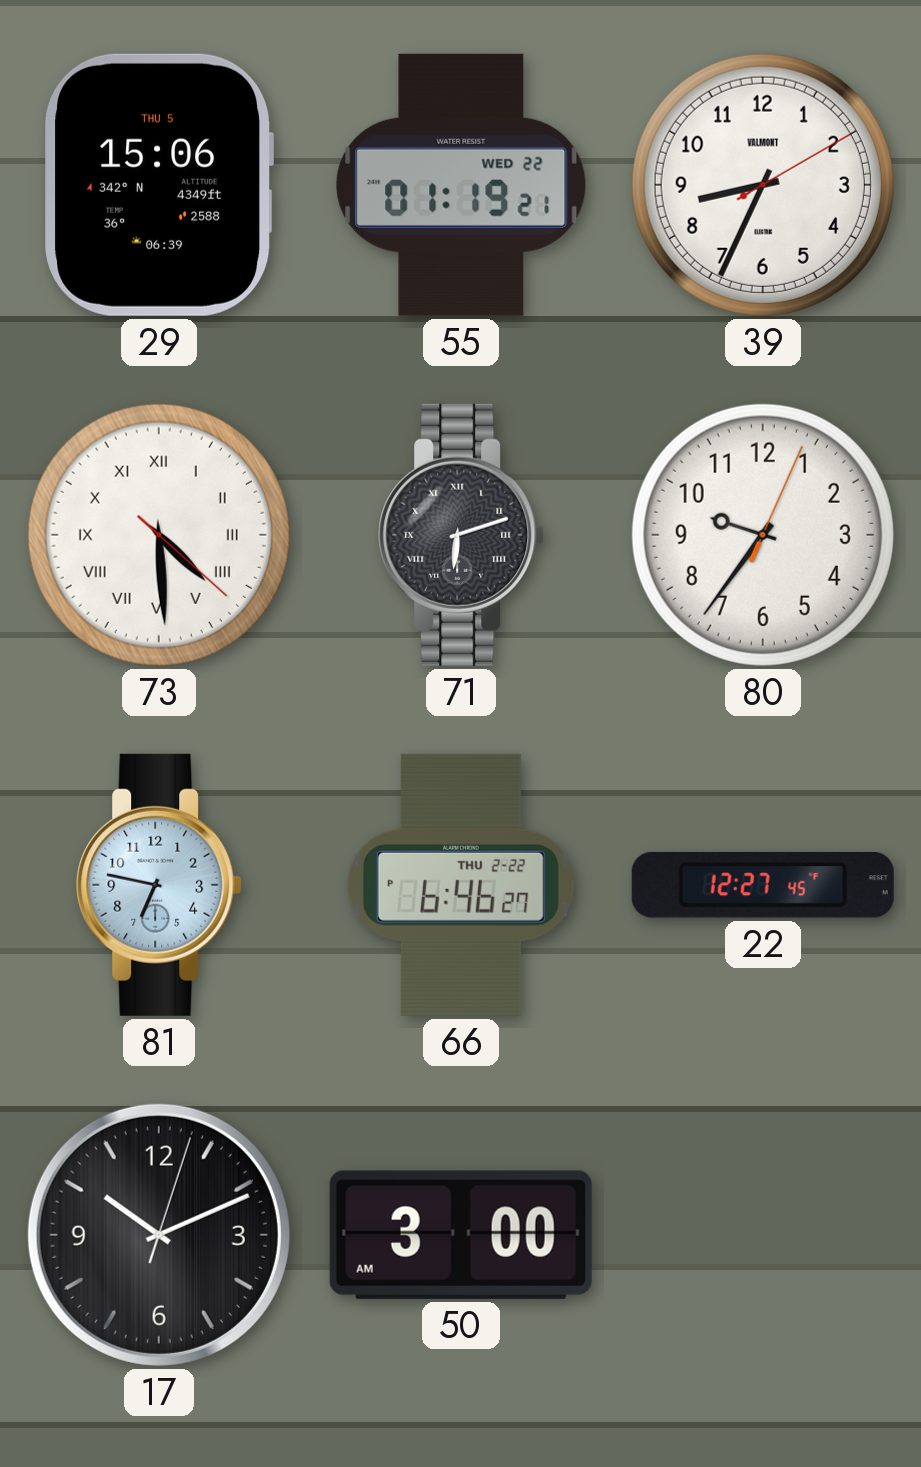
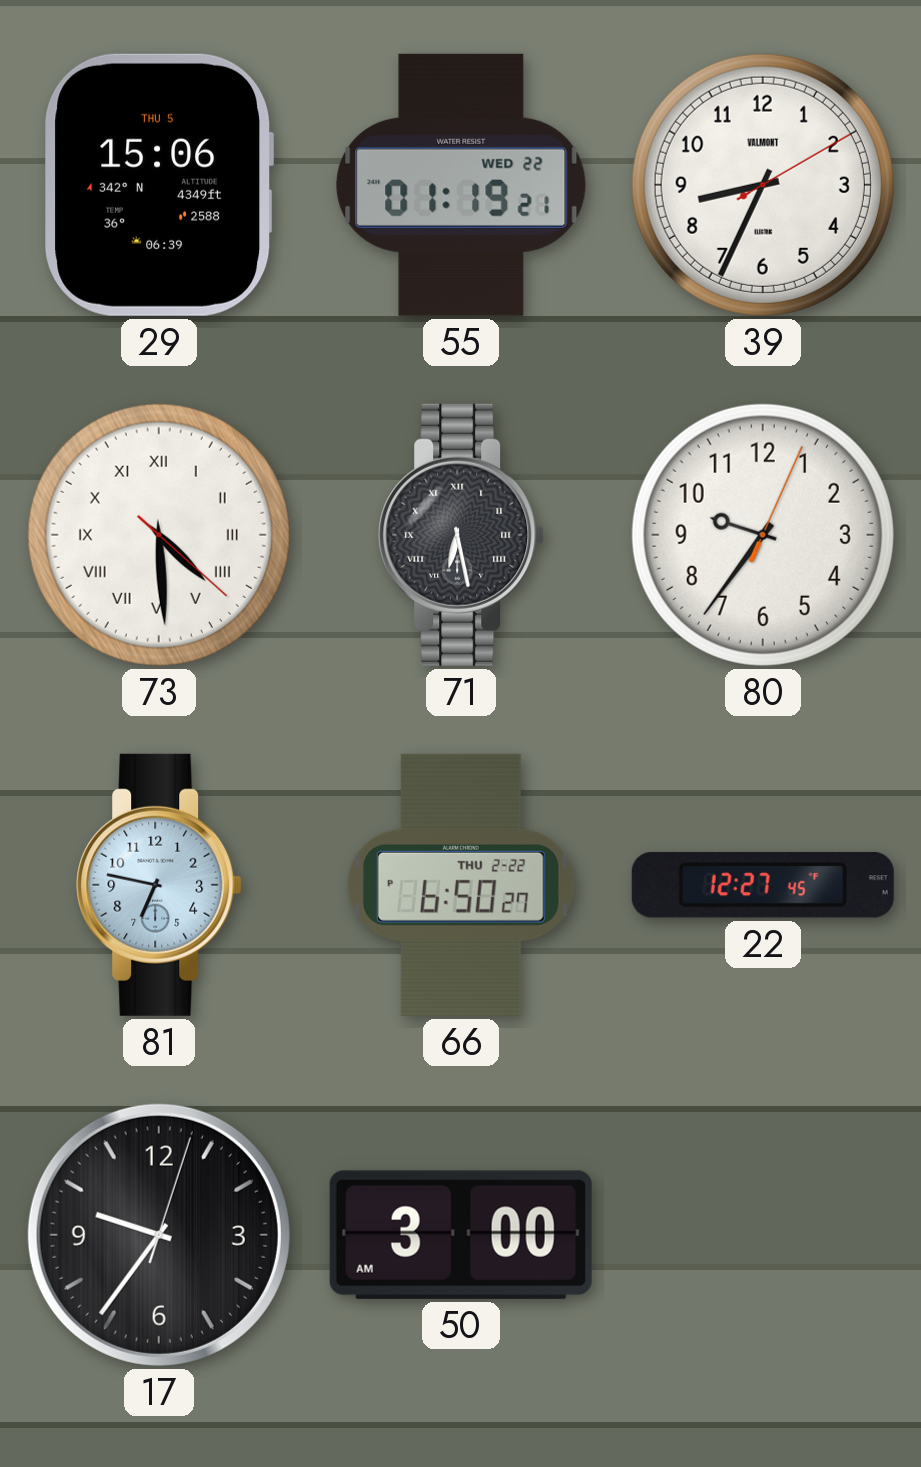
71: 6:12 -> 6:28
66: 6:46 -> 6:50
17: 10:11 -> 9:36
